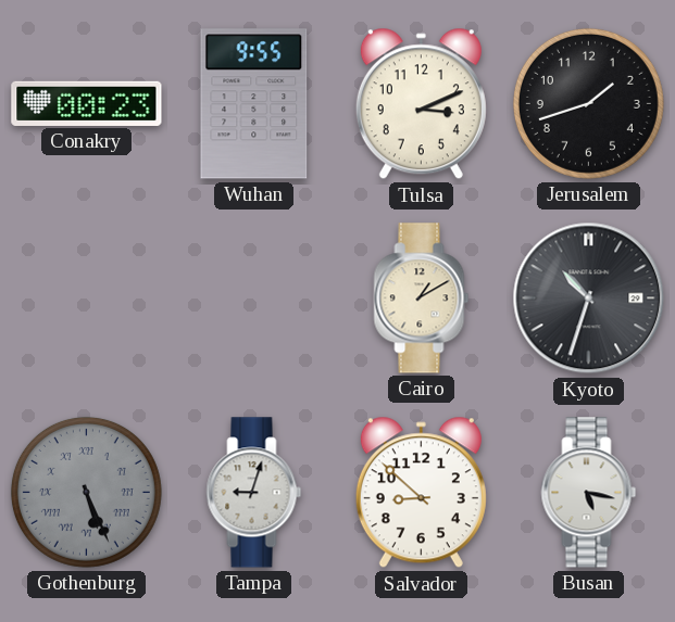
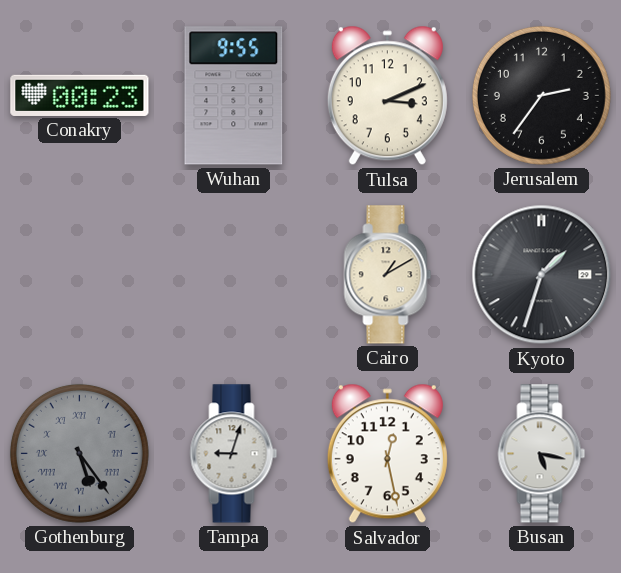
Jerusalem: 1:42 -> 2:36
Kyoto: 10:33 -> 1:33
Gothenburg: 5:26 -> 5:24
Salvador: 8:52 -> 12:28
